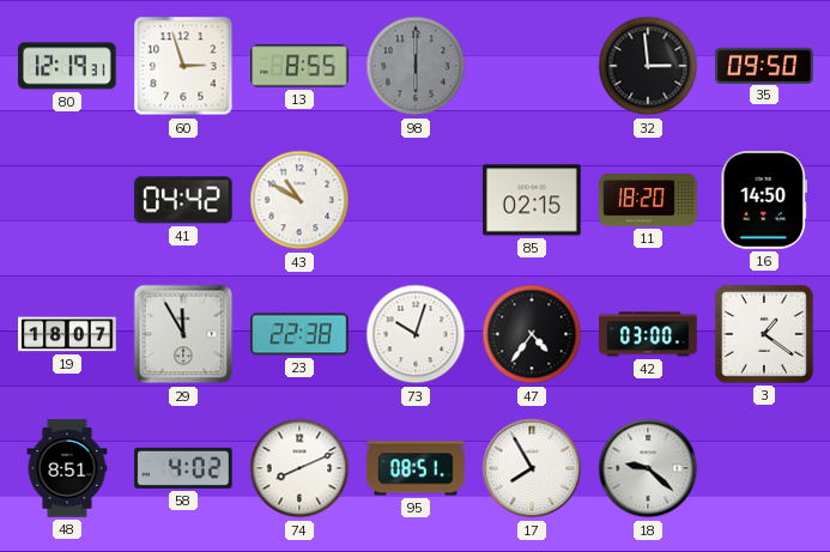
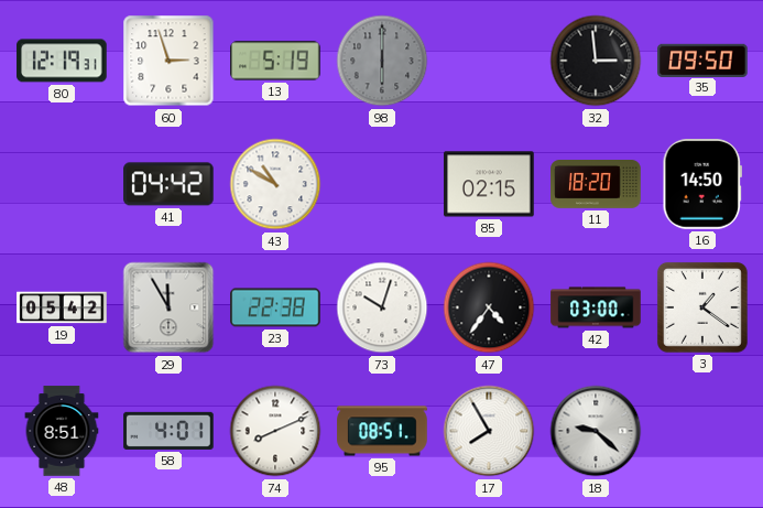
13: 8:55 -> 5:19
19: 18:07 -> 05:42
58: 4:02 -> 4:01
